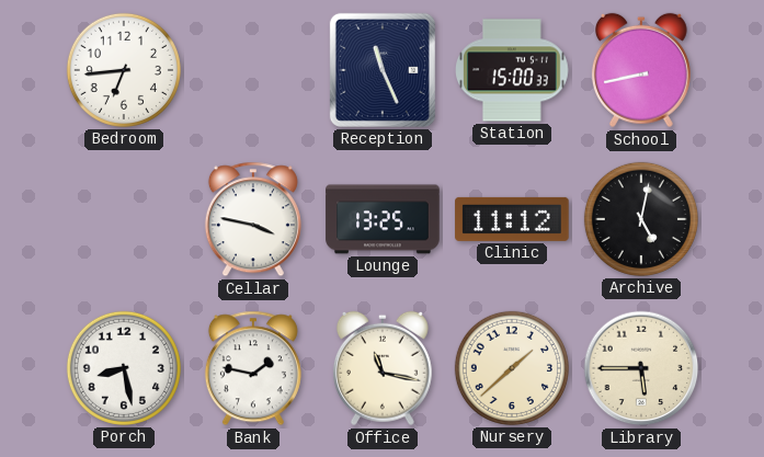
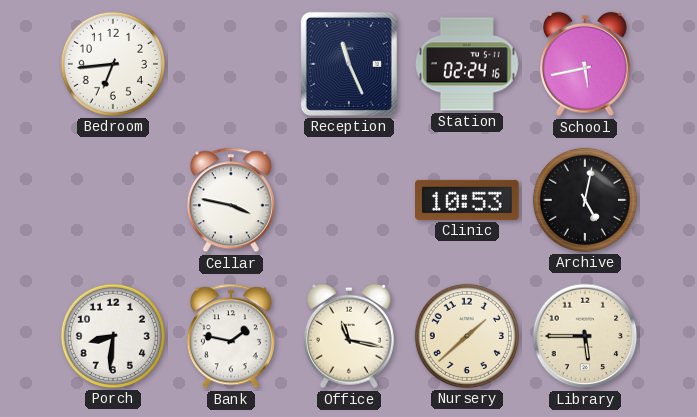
Station: 15:00 -> 02:24
School: 8:43 -> 5:43
Lounge: 13:25 -> none
Clinic: 11:12 -> 10:53
Porch: 8:28 -> 8:31
